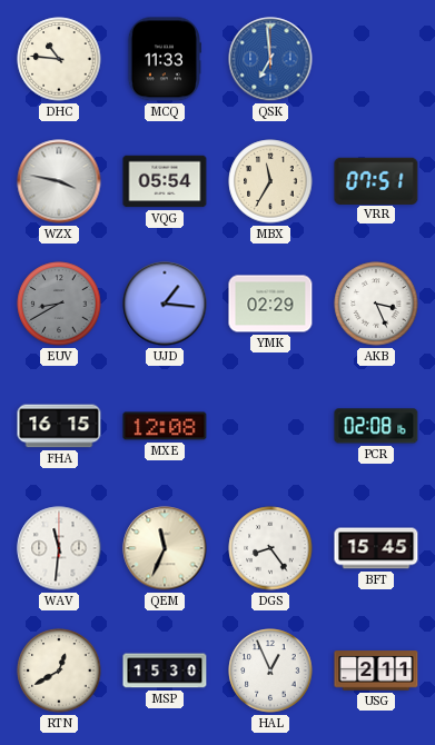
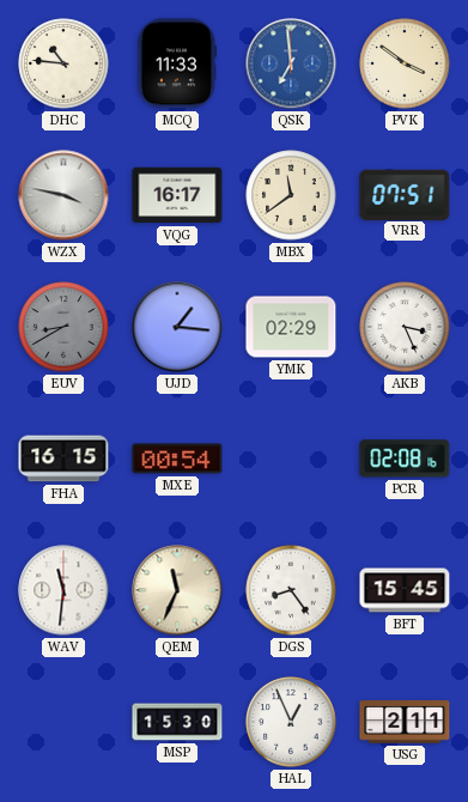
PVK: none -> 3:51
VQG: 05:54 -> 16:17
MBX: 11:35 -> 11:39
MXE: 12:08 -> 00:54
RTN: 12:40 -> none
